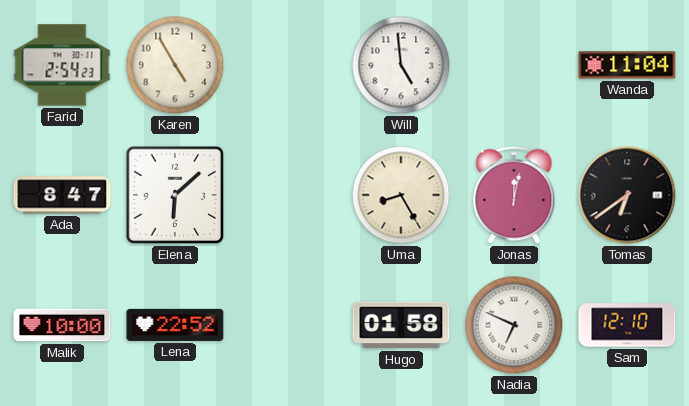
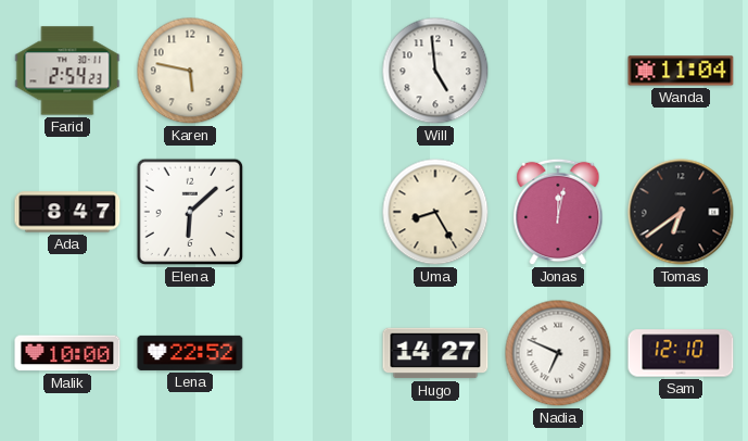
Karen: 4:55 -> 5:47
Hugo: 01:58 -> 14:27
